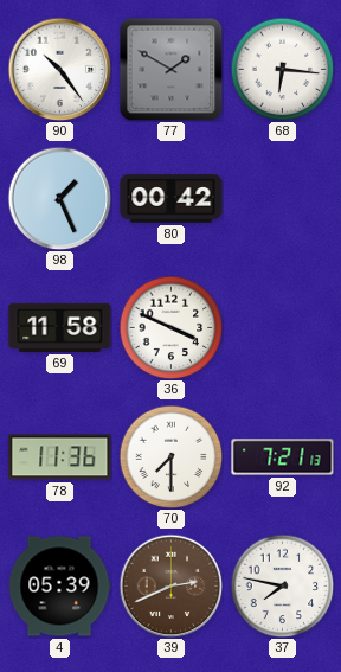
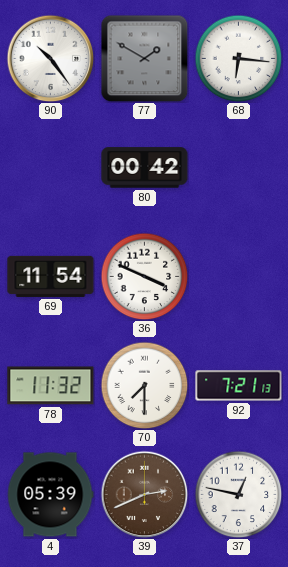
98: 1:26 -> none
69: 11:58 -> 11:54
78: 11:36 -> 11:32
37: 7:47 -> 12:47
